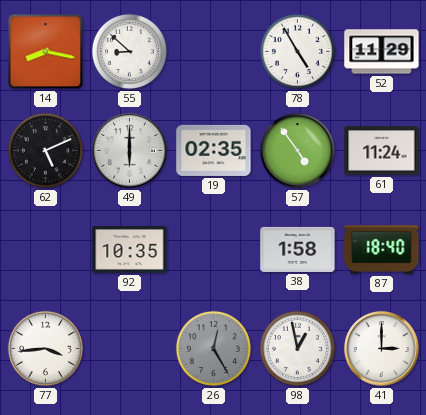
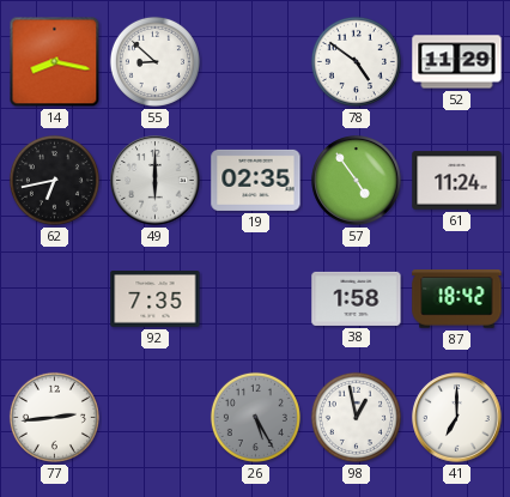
78: 4:55 -> 4:51
62: 5:11 -> 6:43
92: 10:35 -> 7:35
87: 18:40 -> 18:42
77: 3:44 -> 2:44
26: 12:25 -> 5:25
41: 3:00 -> 7:00
